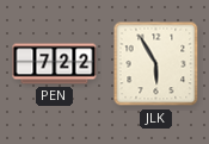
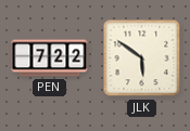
JLK: 5:55 -> 5:51
